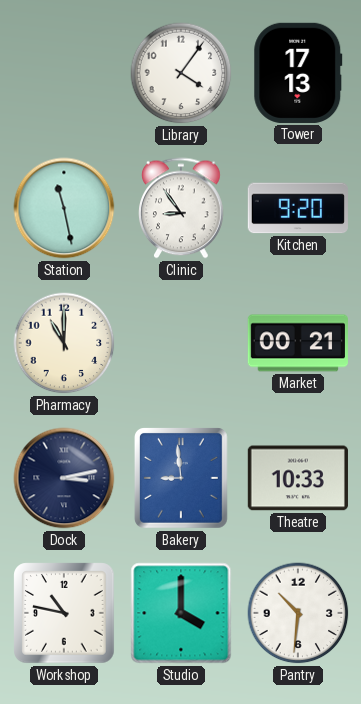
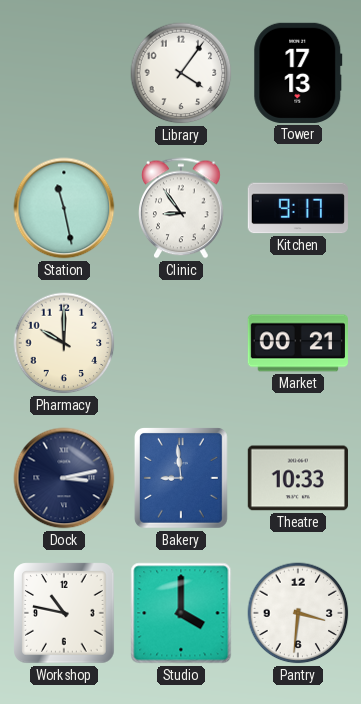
Kitchen: 9:20 -> 9:17
Pharmacy: 11:00 -> 10:00
Pantry: 10:31 -> 3:31
